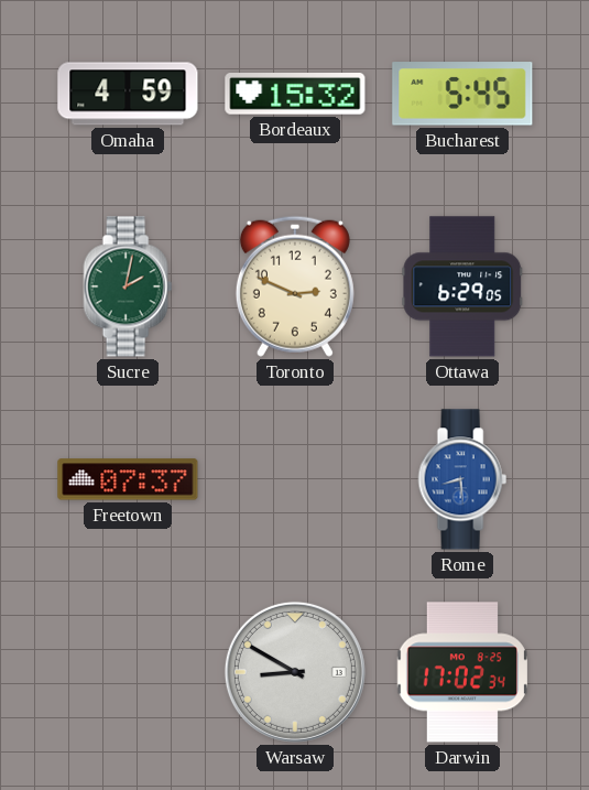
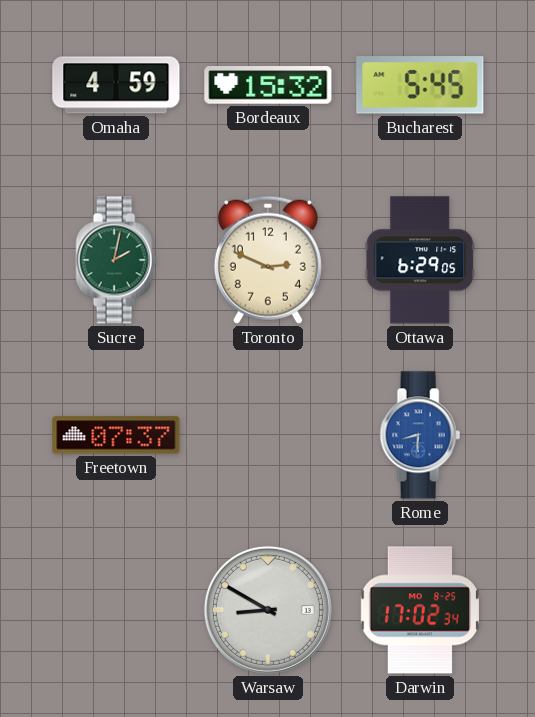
Rome: 8:29 -> 8:31
